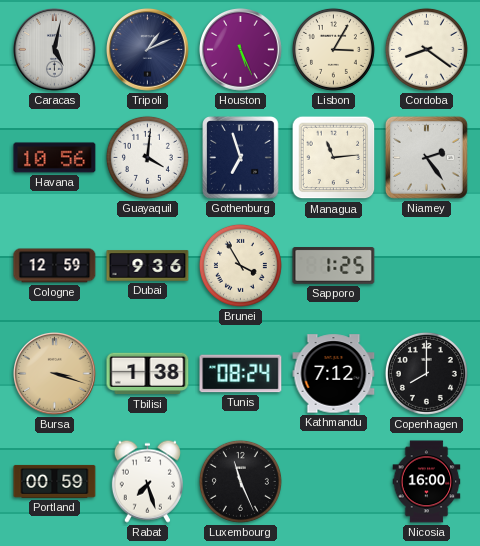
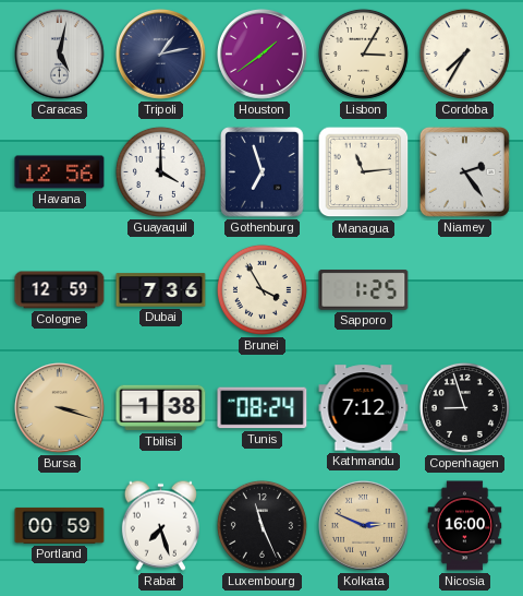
Tripoli: 1:11 -> 1:13
Houston: 5:26 -> 1:39
Cordoba: 8:21 -> 7:35
Havana: 10:56 -> 12:56
Guayaquil: 4:01 -> 4:00
Dubai: 9:36 -> 7:36
Copenhagen: 8:00 -> 8:57
Kolkata: none -> 2:49
